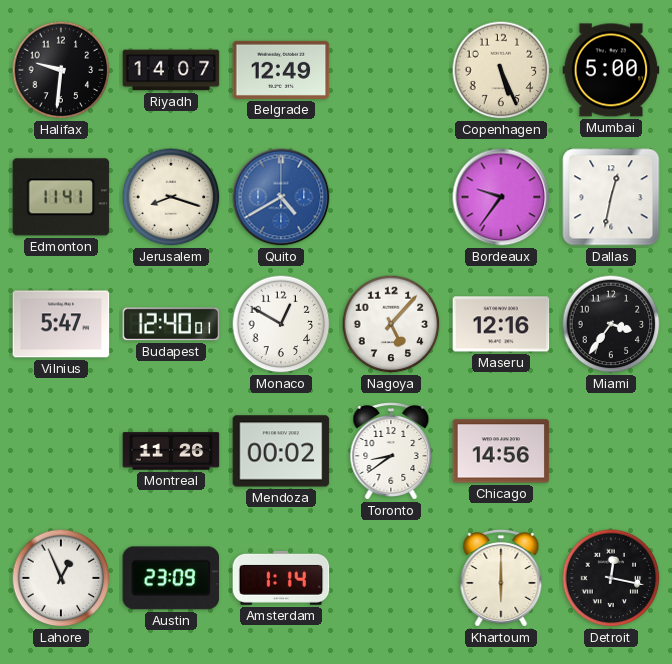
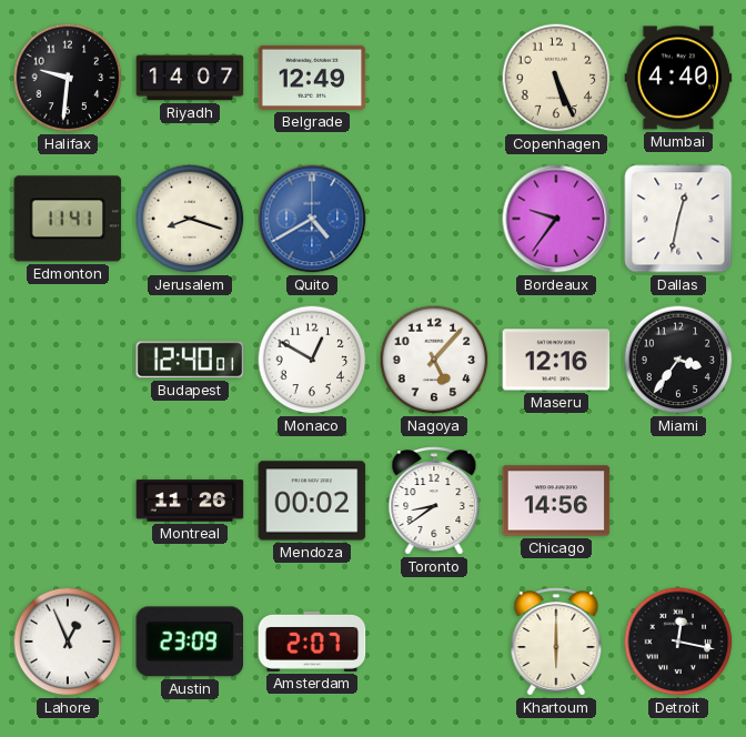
Mumbai: 5:00 -> 4:40
Vilnius: 5:47 -> none
Amsterdam: 1:14 -> 2:07
